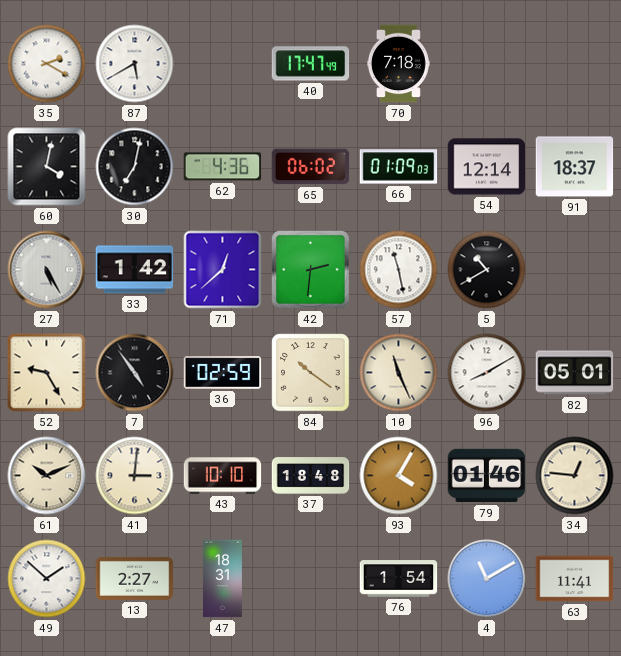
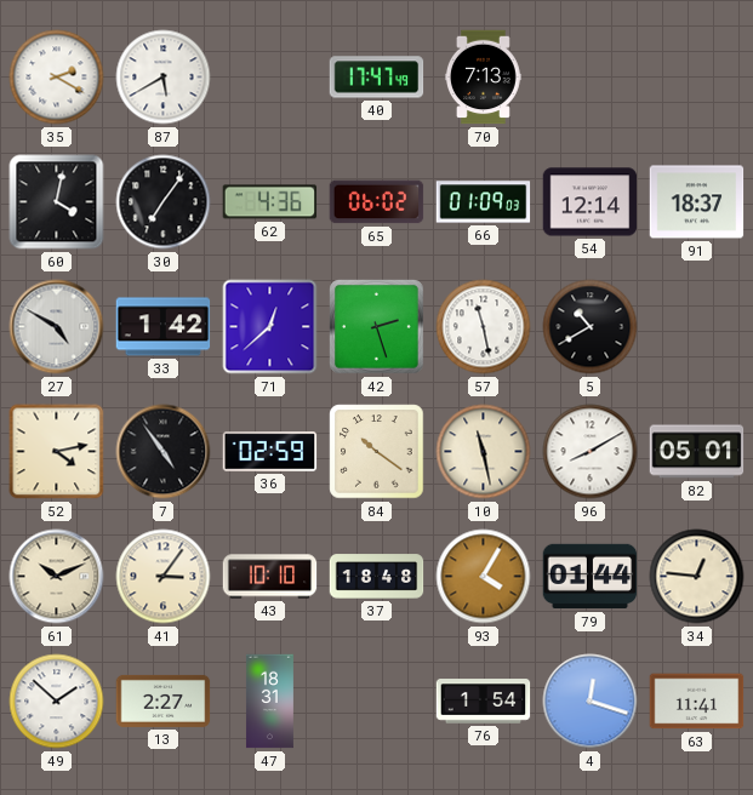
70: 7:18 -> 7:13
30: 7:02 -> 7:06
27: 5:25 -> 4:50
42: 2:31 -> 2:27
52: 9:25 -> 4:13
10: 11:26 -> 11:28
41: 3:01 -> 3:06
79: 01:46 -> 01:44
4: 11:10 -> 12:18
